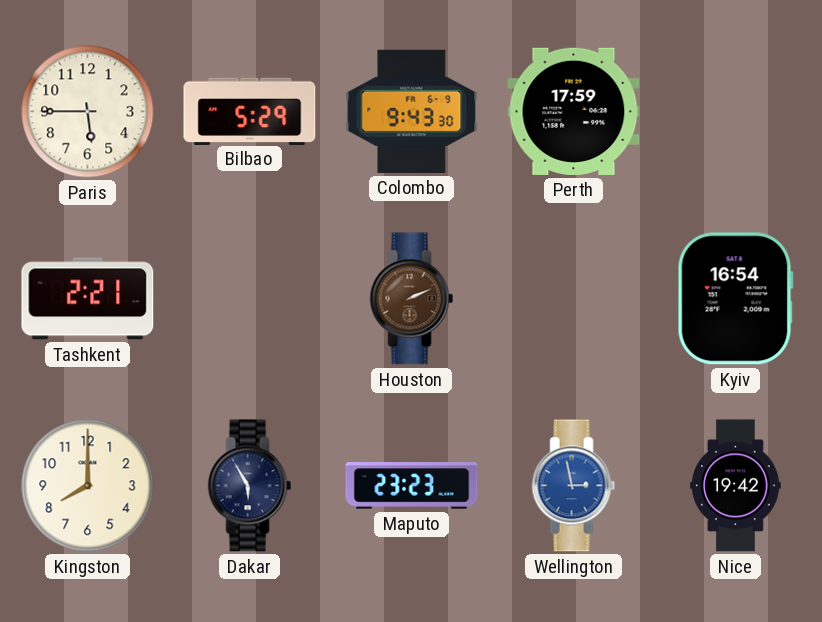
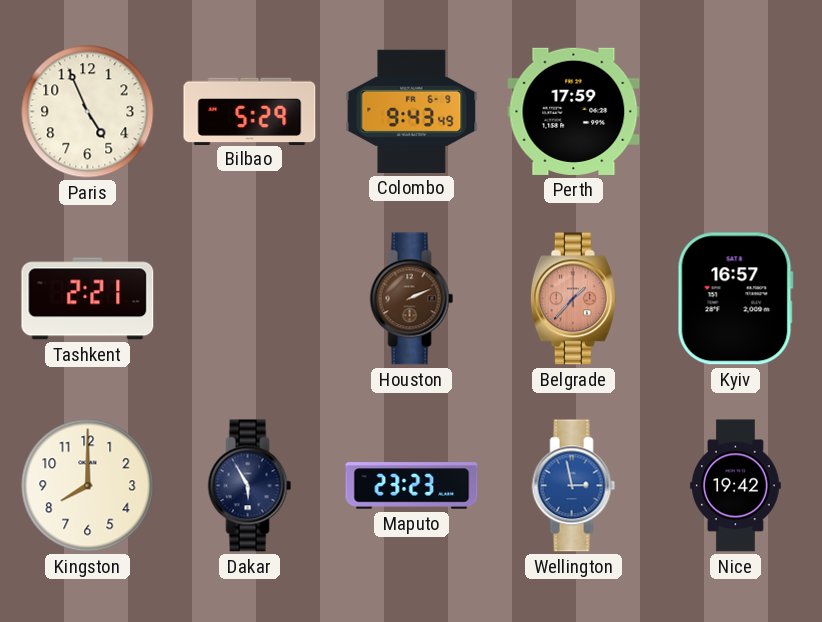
Paris: 5:45 -> 4:56
Colombo: 9:43:30 -> 9:43:49
Belgrade: none -> 1:37
Kyiv: 16:54 -> 16:57
